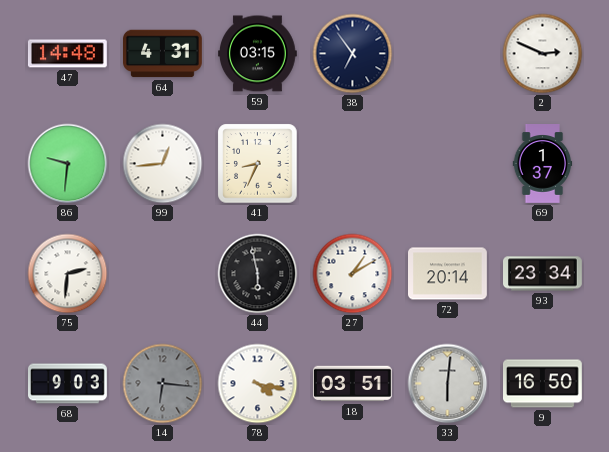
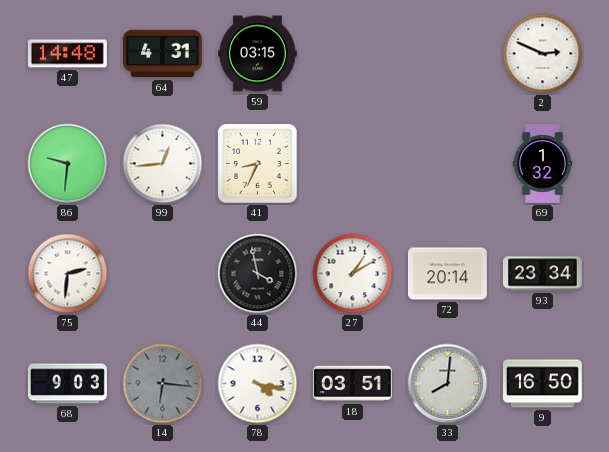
38: 6:54 -> none
69: 1:37 -> 1:32
44: 5:58 -> 3:58
33: 6:01 -> 8:01
